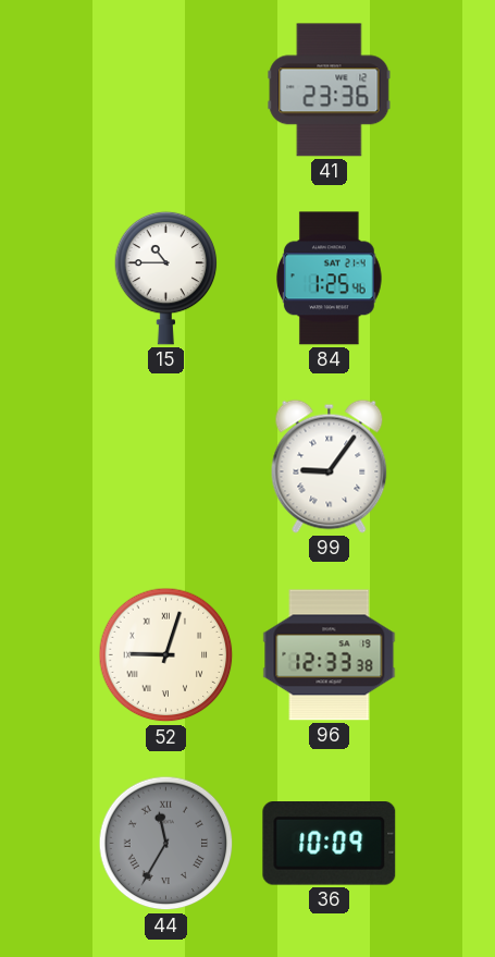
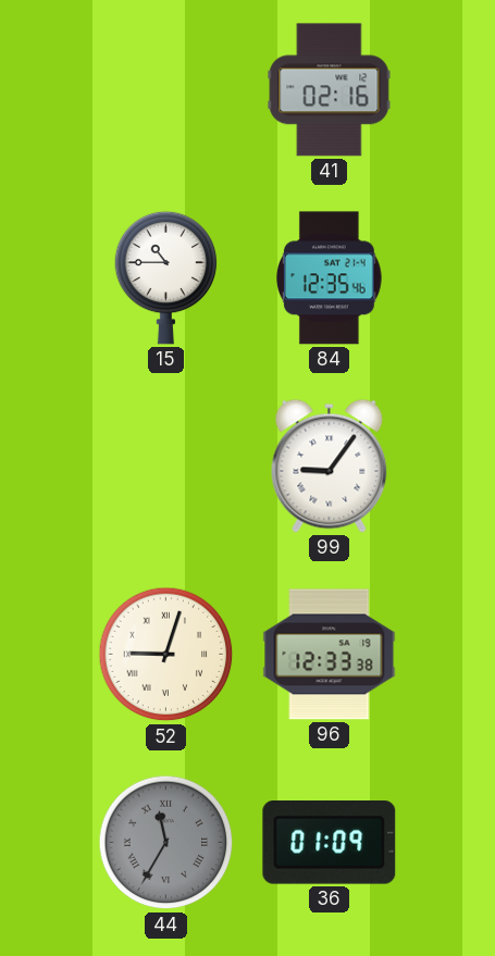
41: 23:36 -> 02:16
84: 1:25 -> 12:35
36: 10:09 -> 01:09
